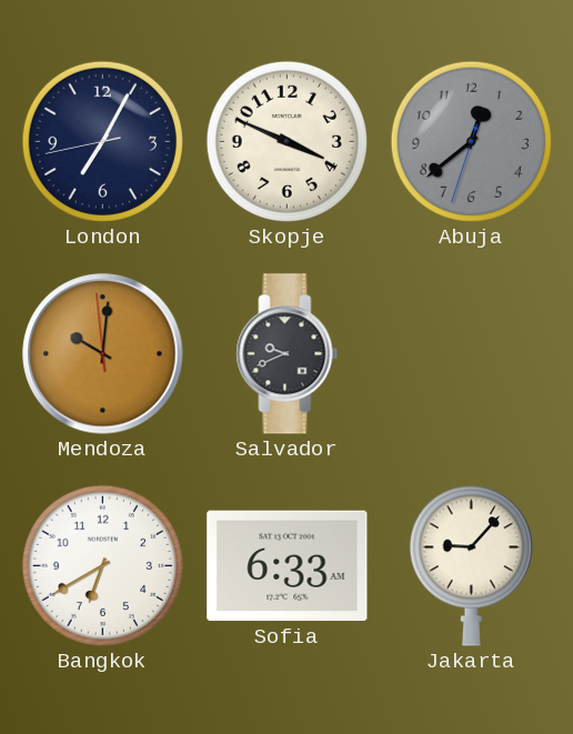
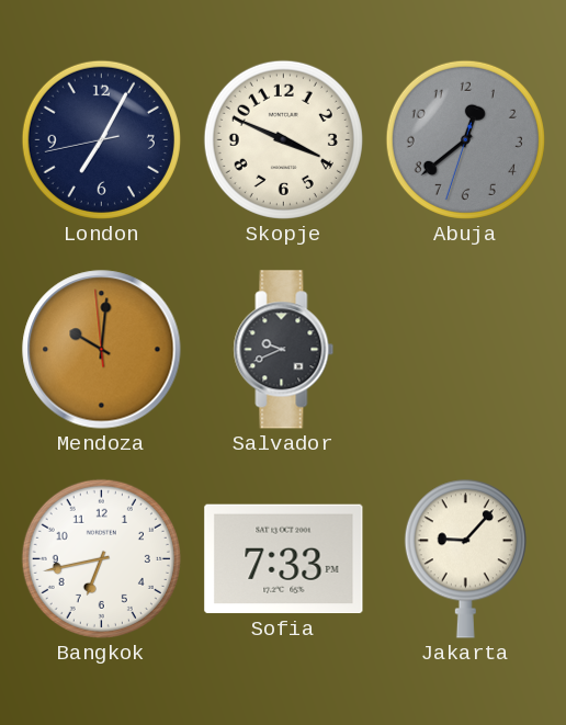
Bangkok: 6:40 -> 6:43
Sofia: 6:33 -> 7:33
